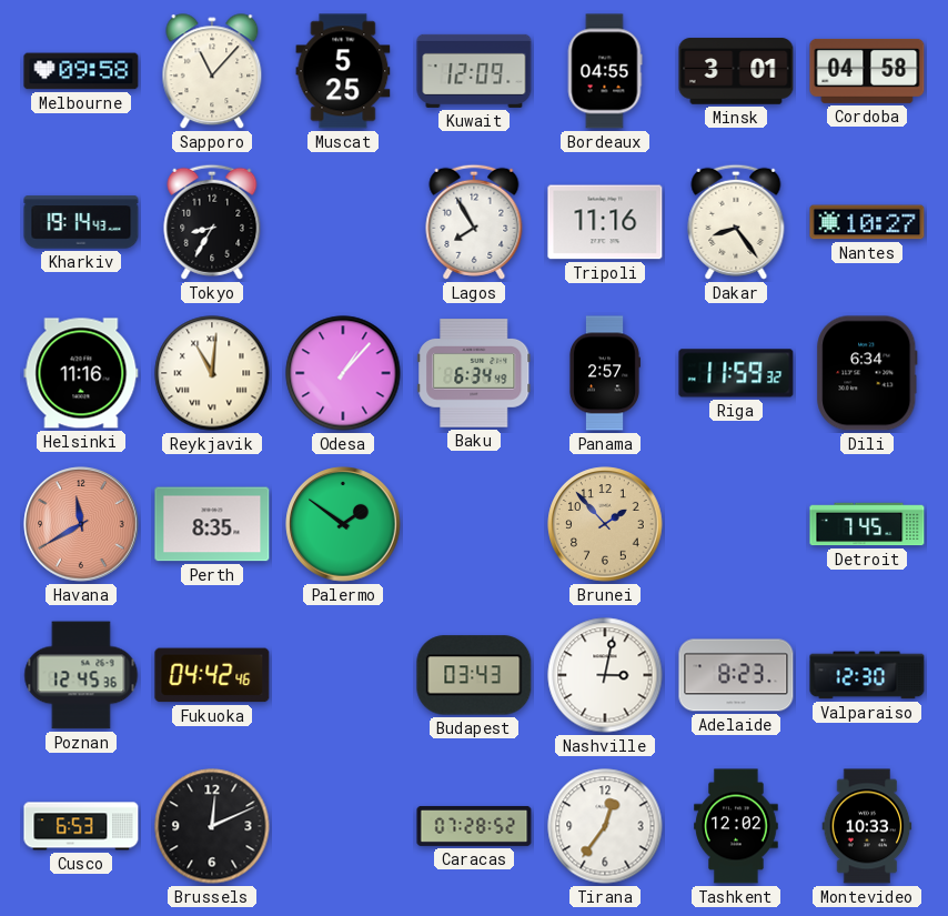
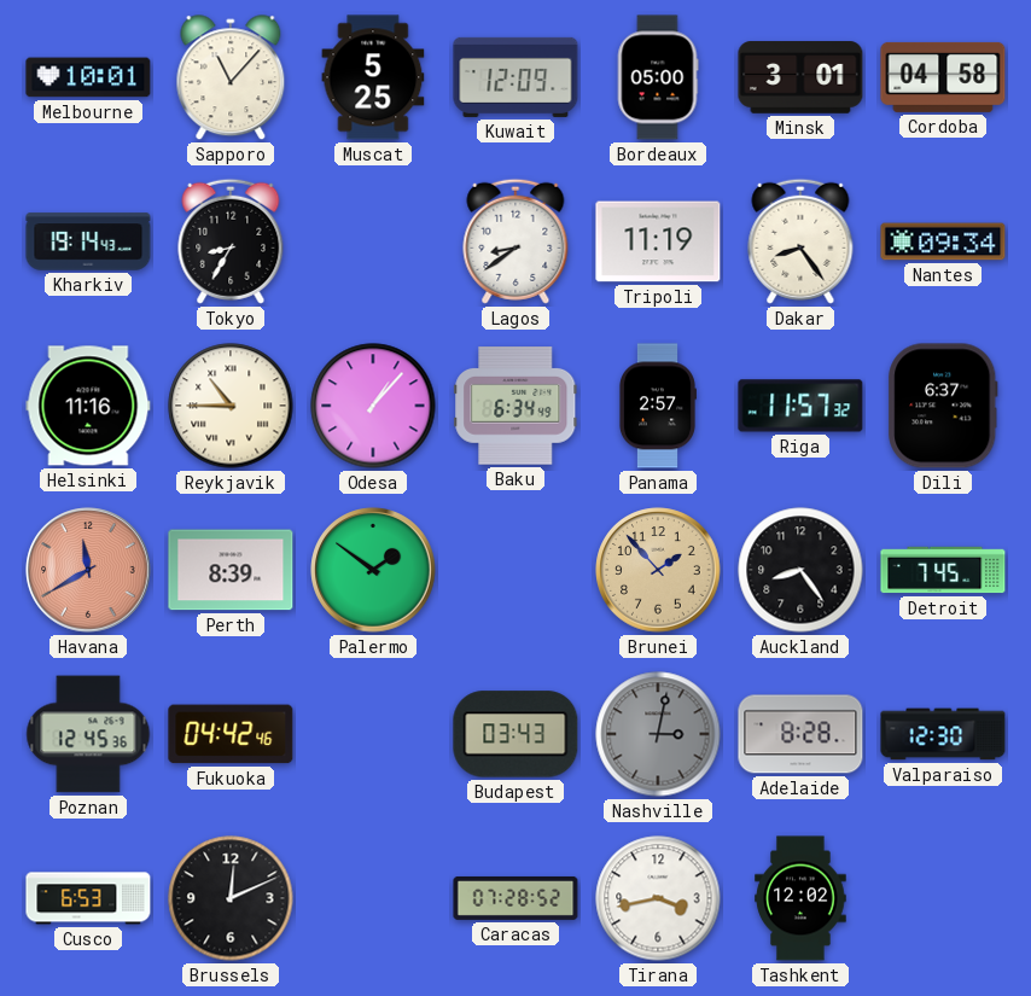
Melbourne: 09:58 -> 10:01
Bordeaux: 04:55 -> 05:00
Lagos: 7:55 -> 8:39
Tripoli: 11:16 -> 11:19
Nantes: 10:27 -> 09:34
Reykjavik: 11:01 -> 10:45
Riga: 11:59 -> 11:57
Dili: 6:34 -> 6:37
Perth: 8:35 -> 8:39
Auckland: none -> 8:24
Nashville dial: white -> grey
Adelaide: 8:23 -> 8:28
Tirana: 12:36 -> 3:43
Montevideo: 10:33 -> none
